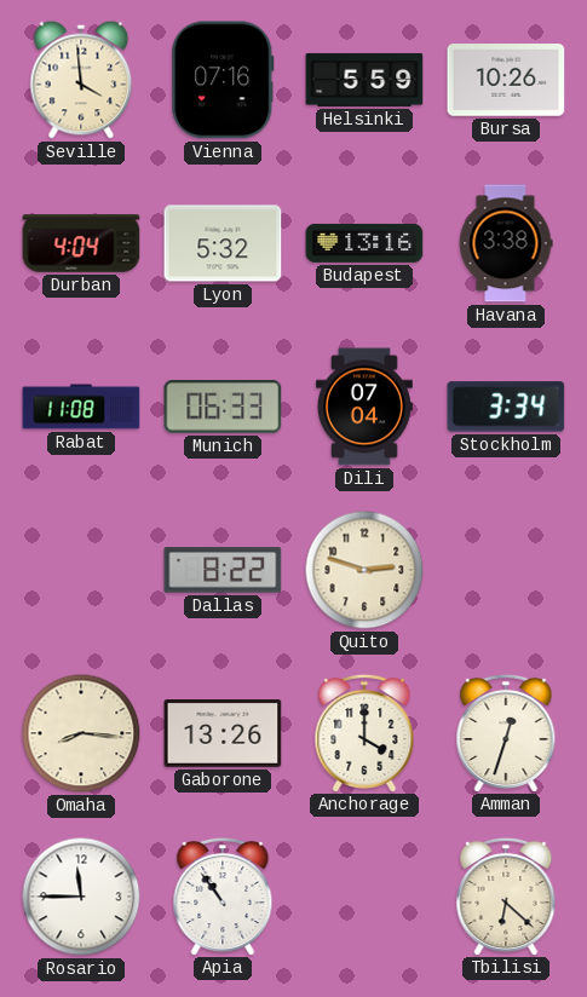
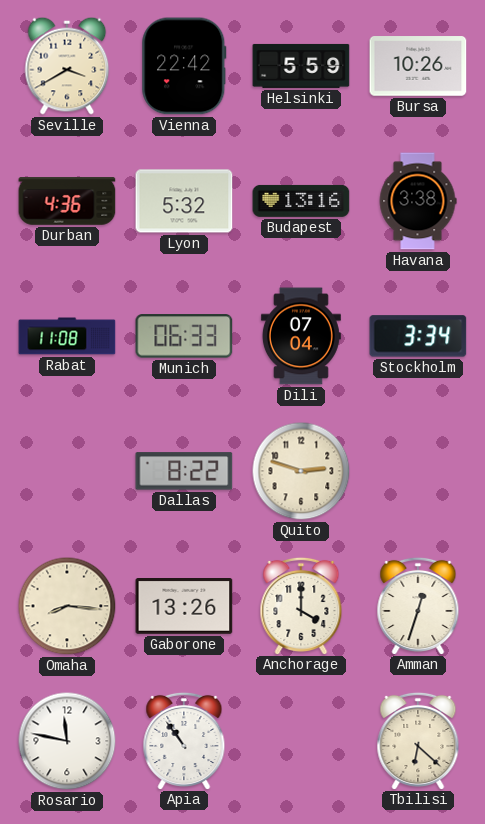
Seville: 3:59 -> 3:40
Vienna: 07:16 -> 22:42
Durban: 4:04 -> 4:36
Rosario: 11:45 -> 11:47
